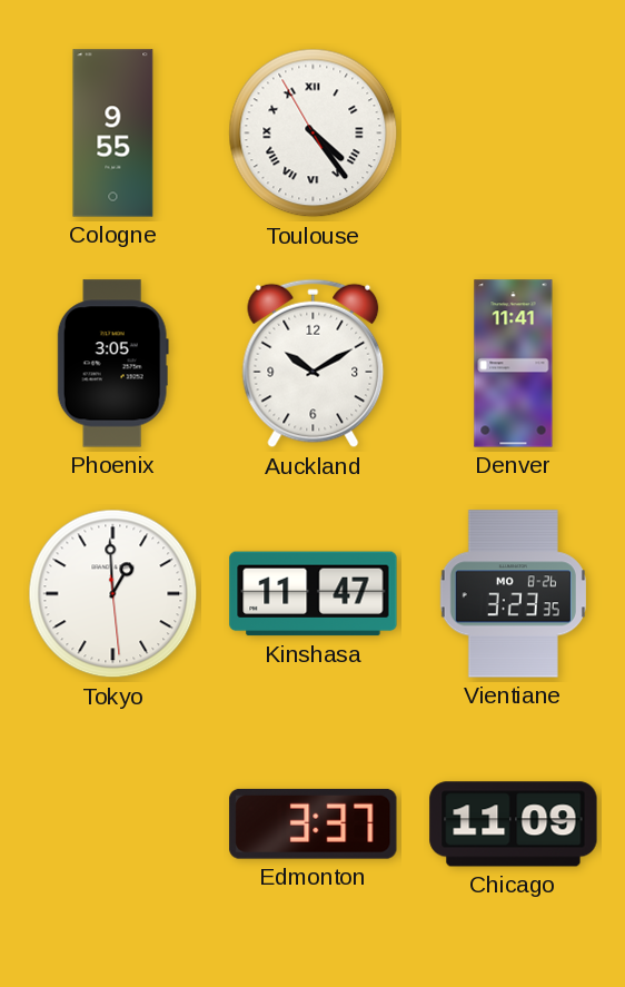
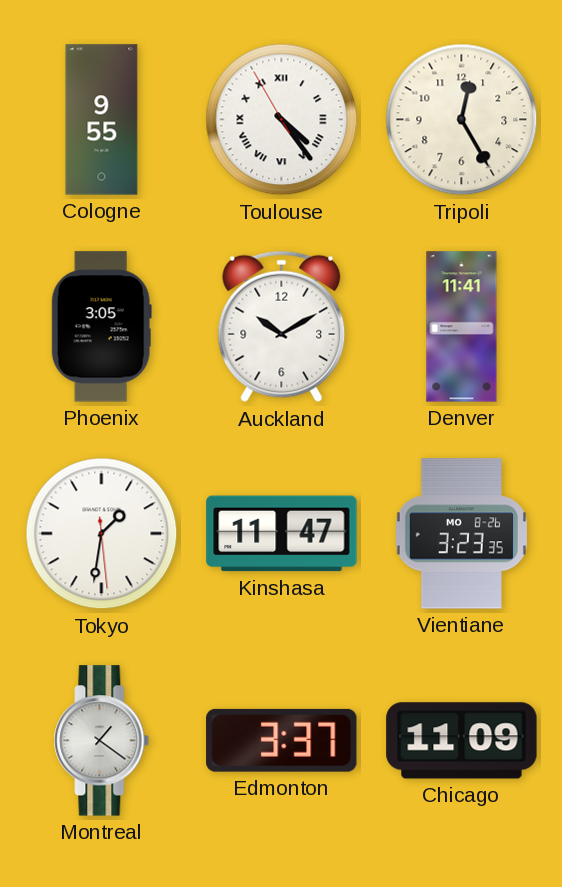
Tripoli: none -> 12:25
Tokyo: 12:59 -> 1:31
Montreal: none -> 1:21
